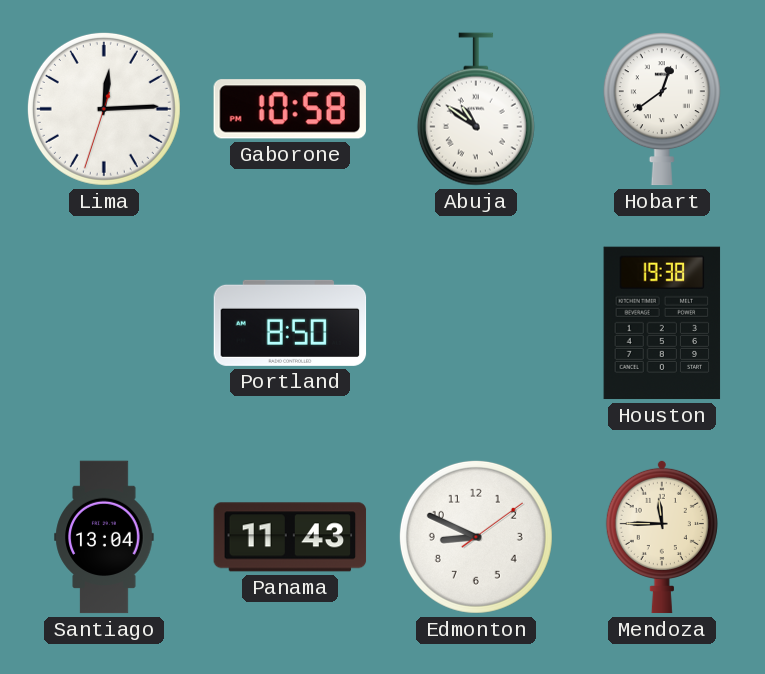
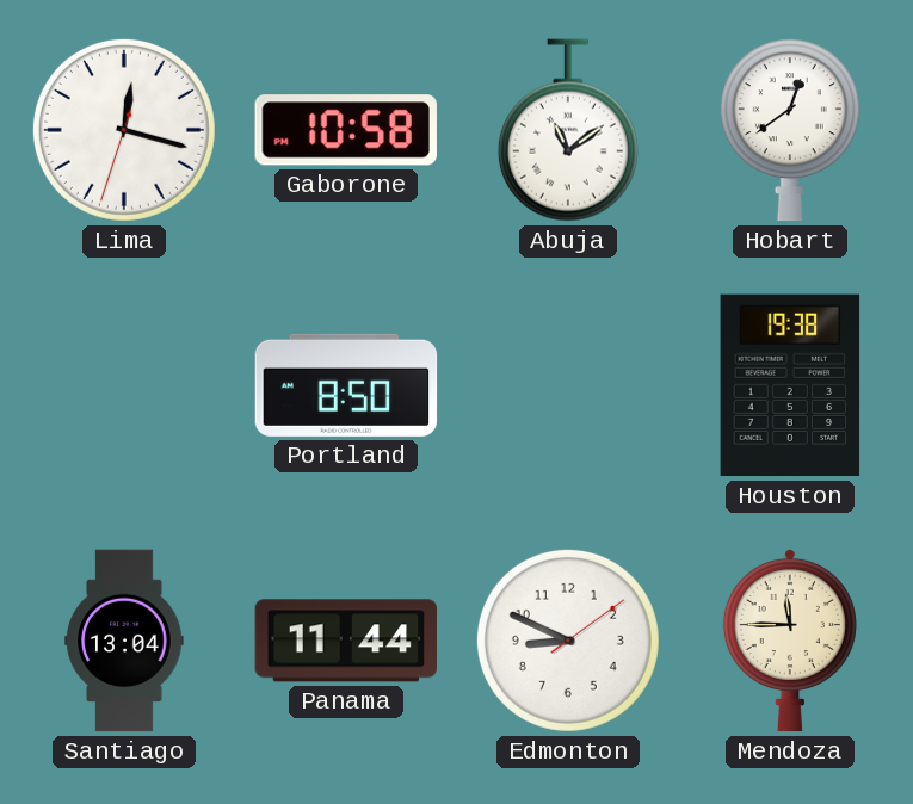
Lima: 12:14 -> 12:17
Abuja: 10:51 -> 11:09
Panama: 11:43 -> 11:44
